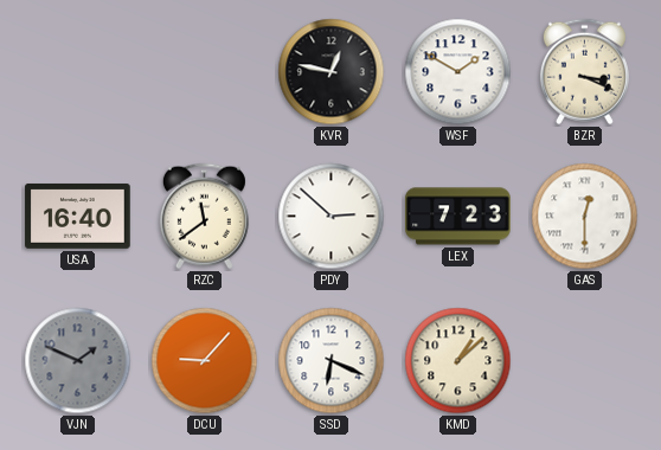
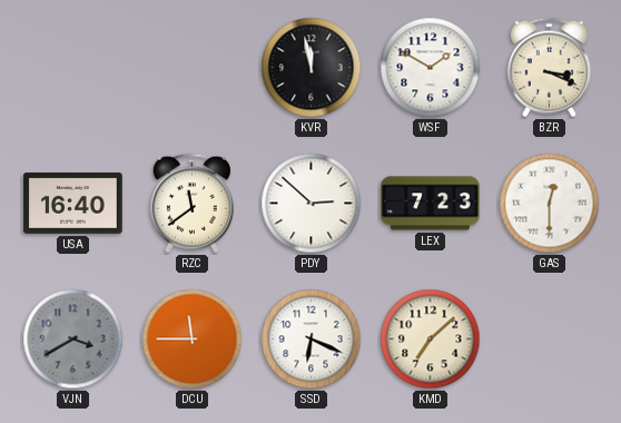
KVR: 12:47 -> 11:58
VJN: 1:49 -> 3:40
DCU: 9:07 -> 11:45
KMD: 1:08 -> 7:08
